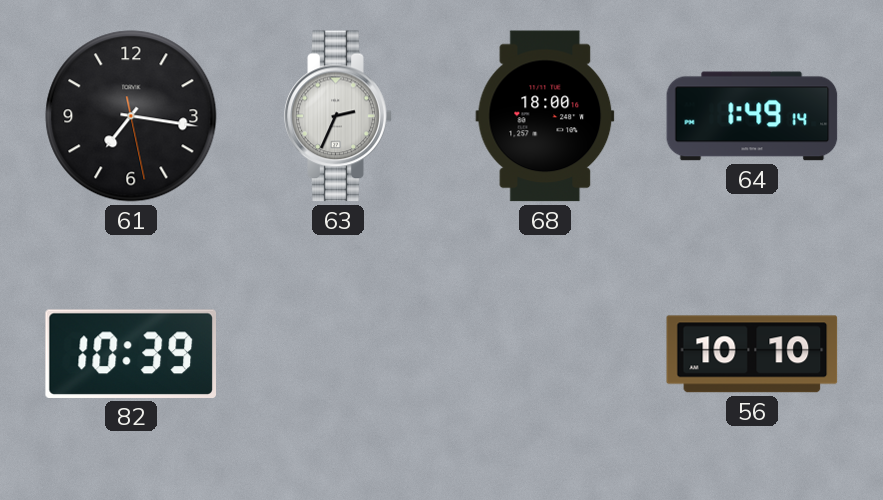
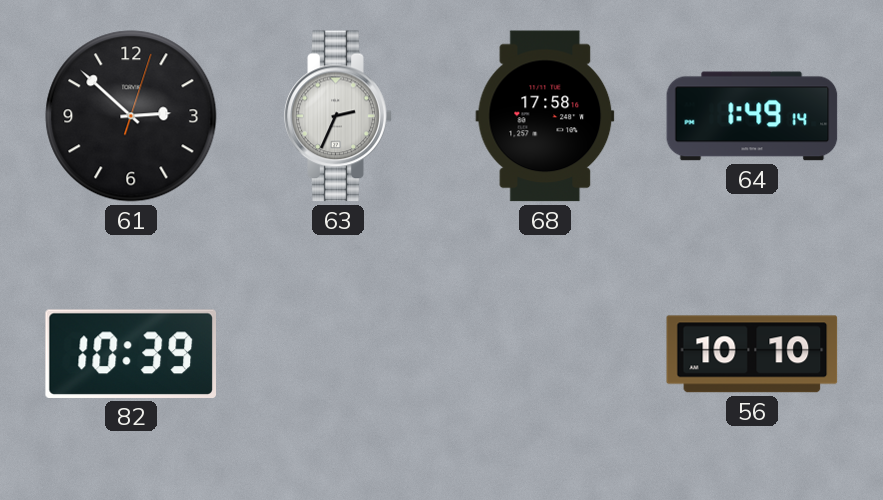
61: 7:16 -> 2:52
68: 18:00 -> 17:58
